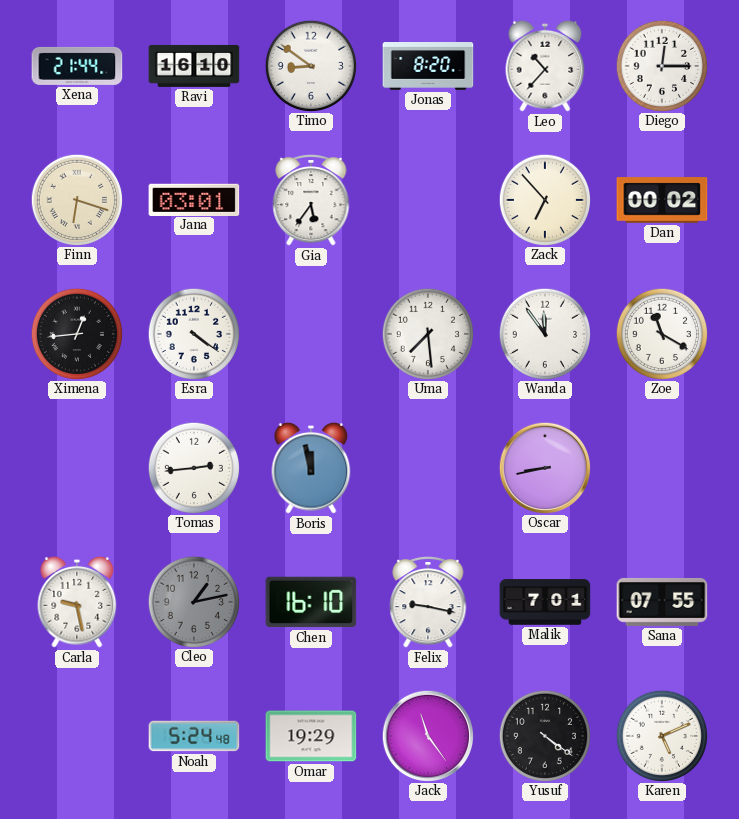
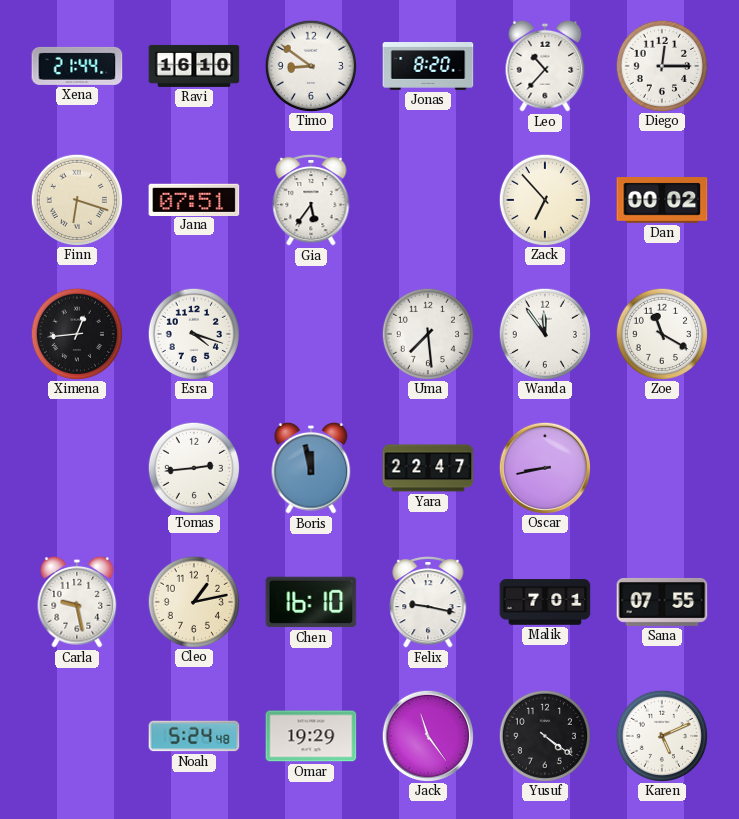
Jana: 03:01 -> 07:51
Esra: 4:21 -> 4:18
Yara: none -> 22:47
Cleo dial: grey -> cream
